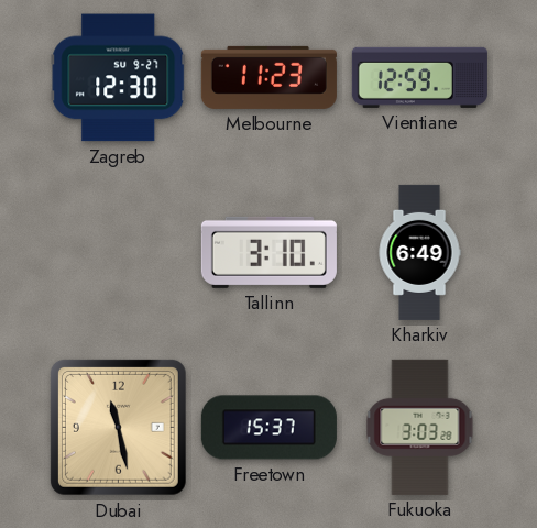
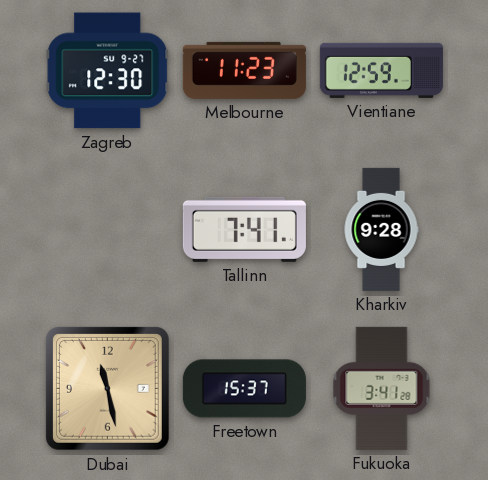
Tallinn: 3:10 -> 7:41
Kharkiv: 6:49 -> 9:28
Fukuoka: 3:03 -> 3:41
